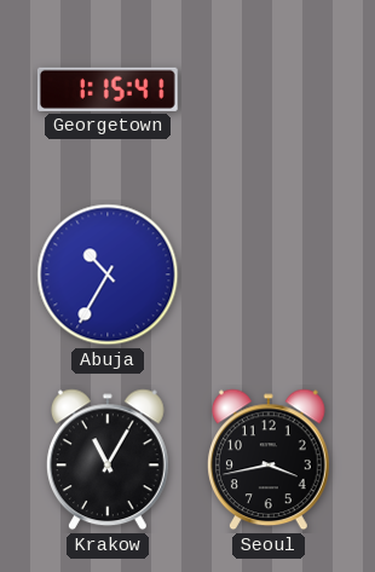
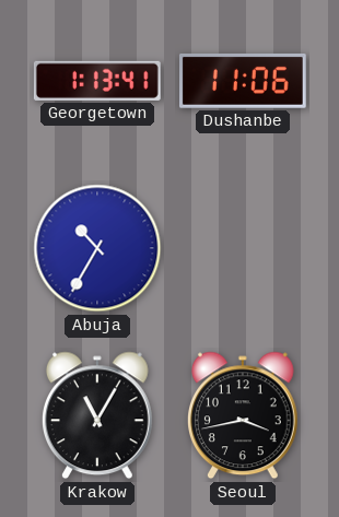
Georgetown: 1:15 -> 1:13
Dushanbe: none -> 11:06
